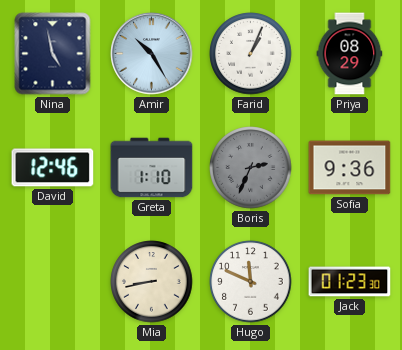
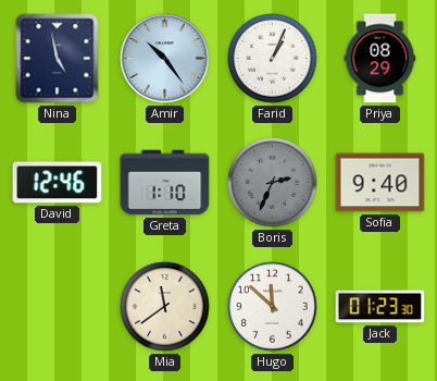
Amir: 10:25 -> 10:24
Sofia: 9:36 -> 9:40
Mia: 8:43 -> 11:39
Hugo: 11:49 -> 11:52
